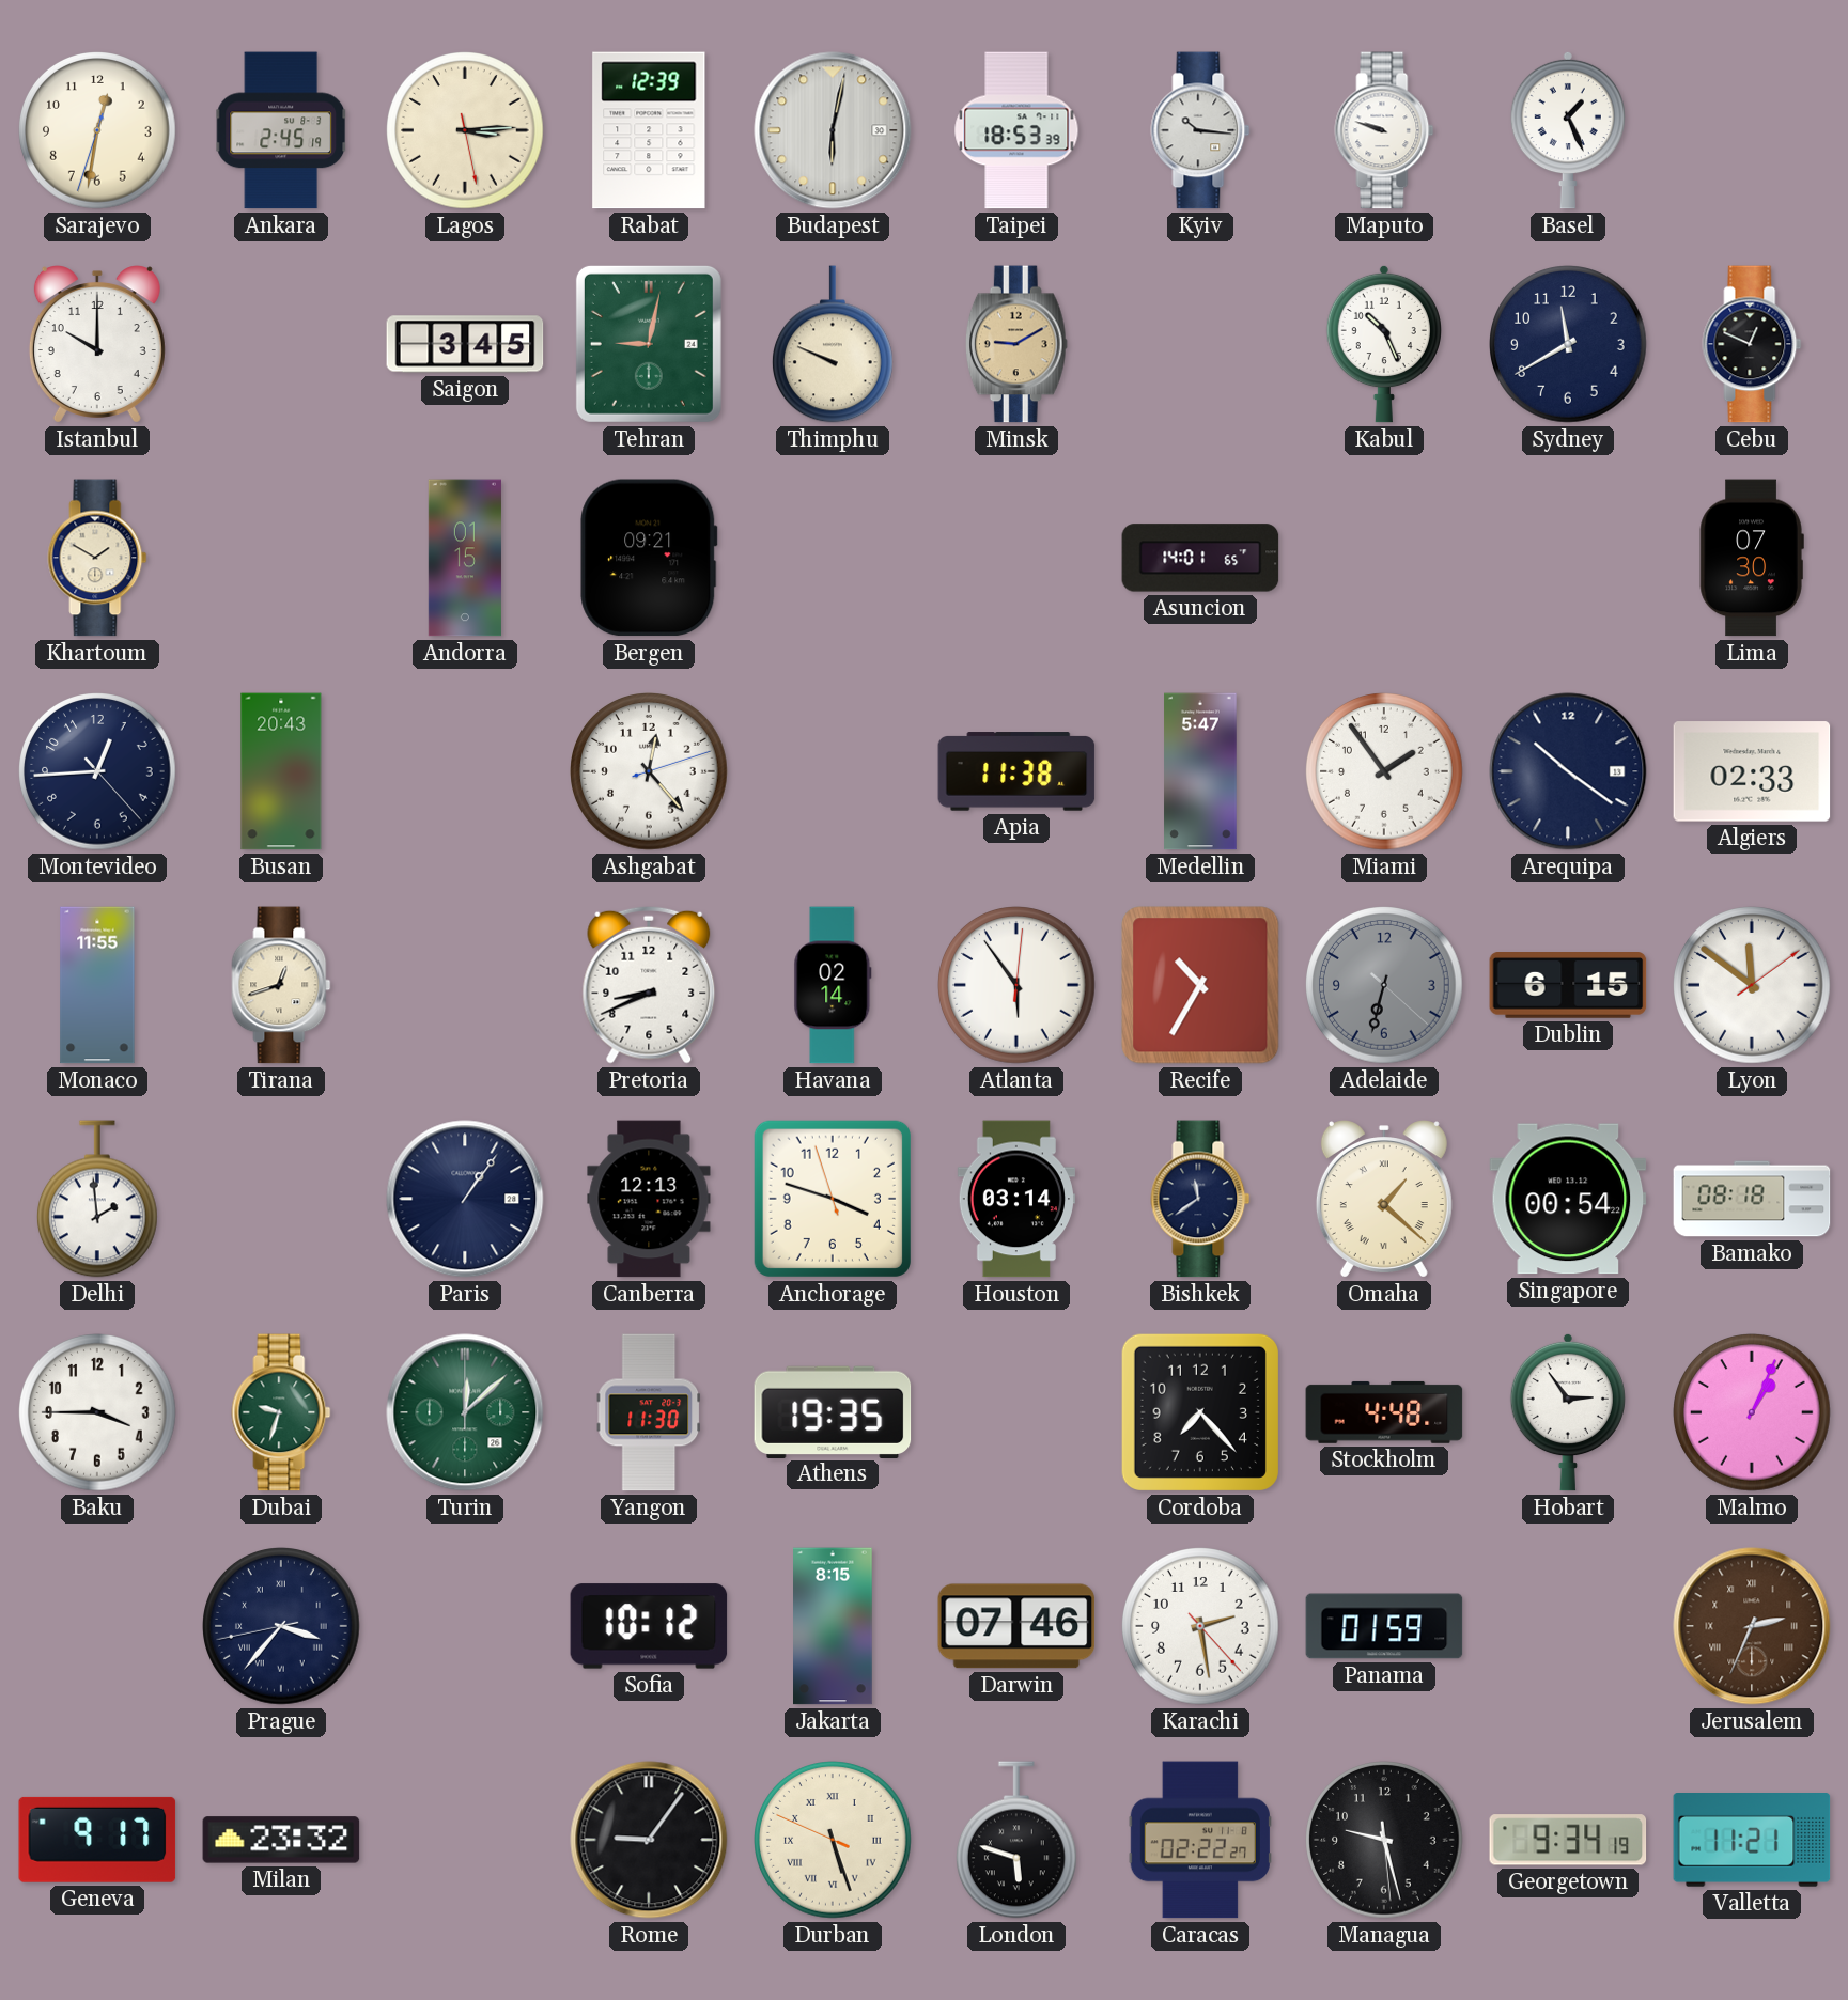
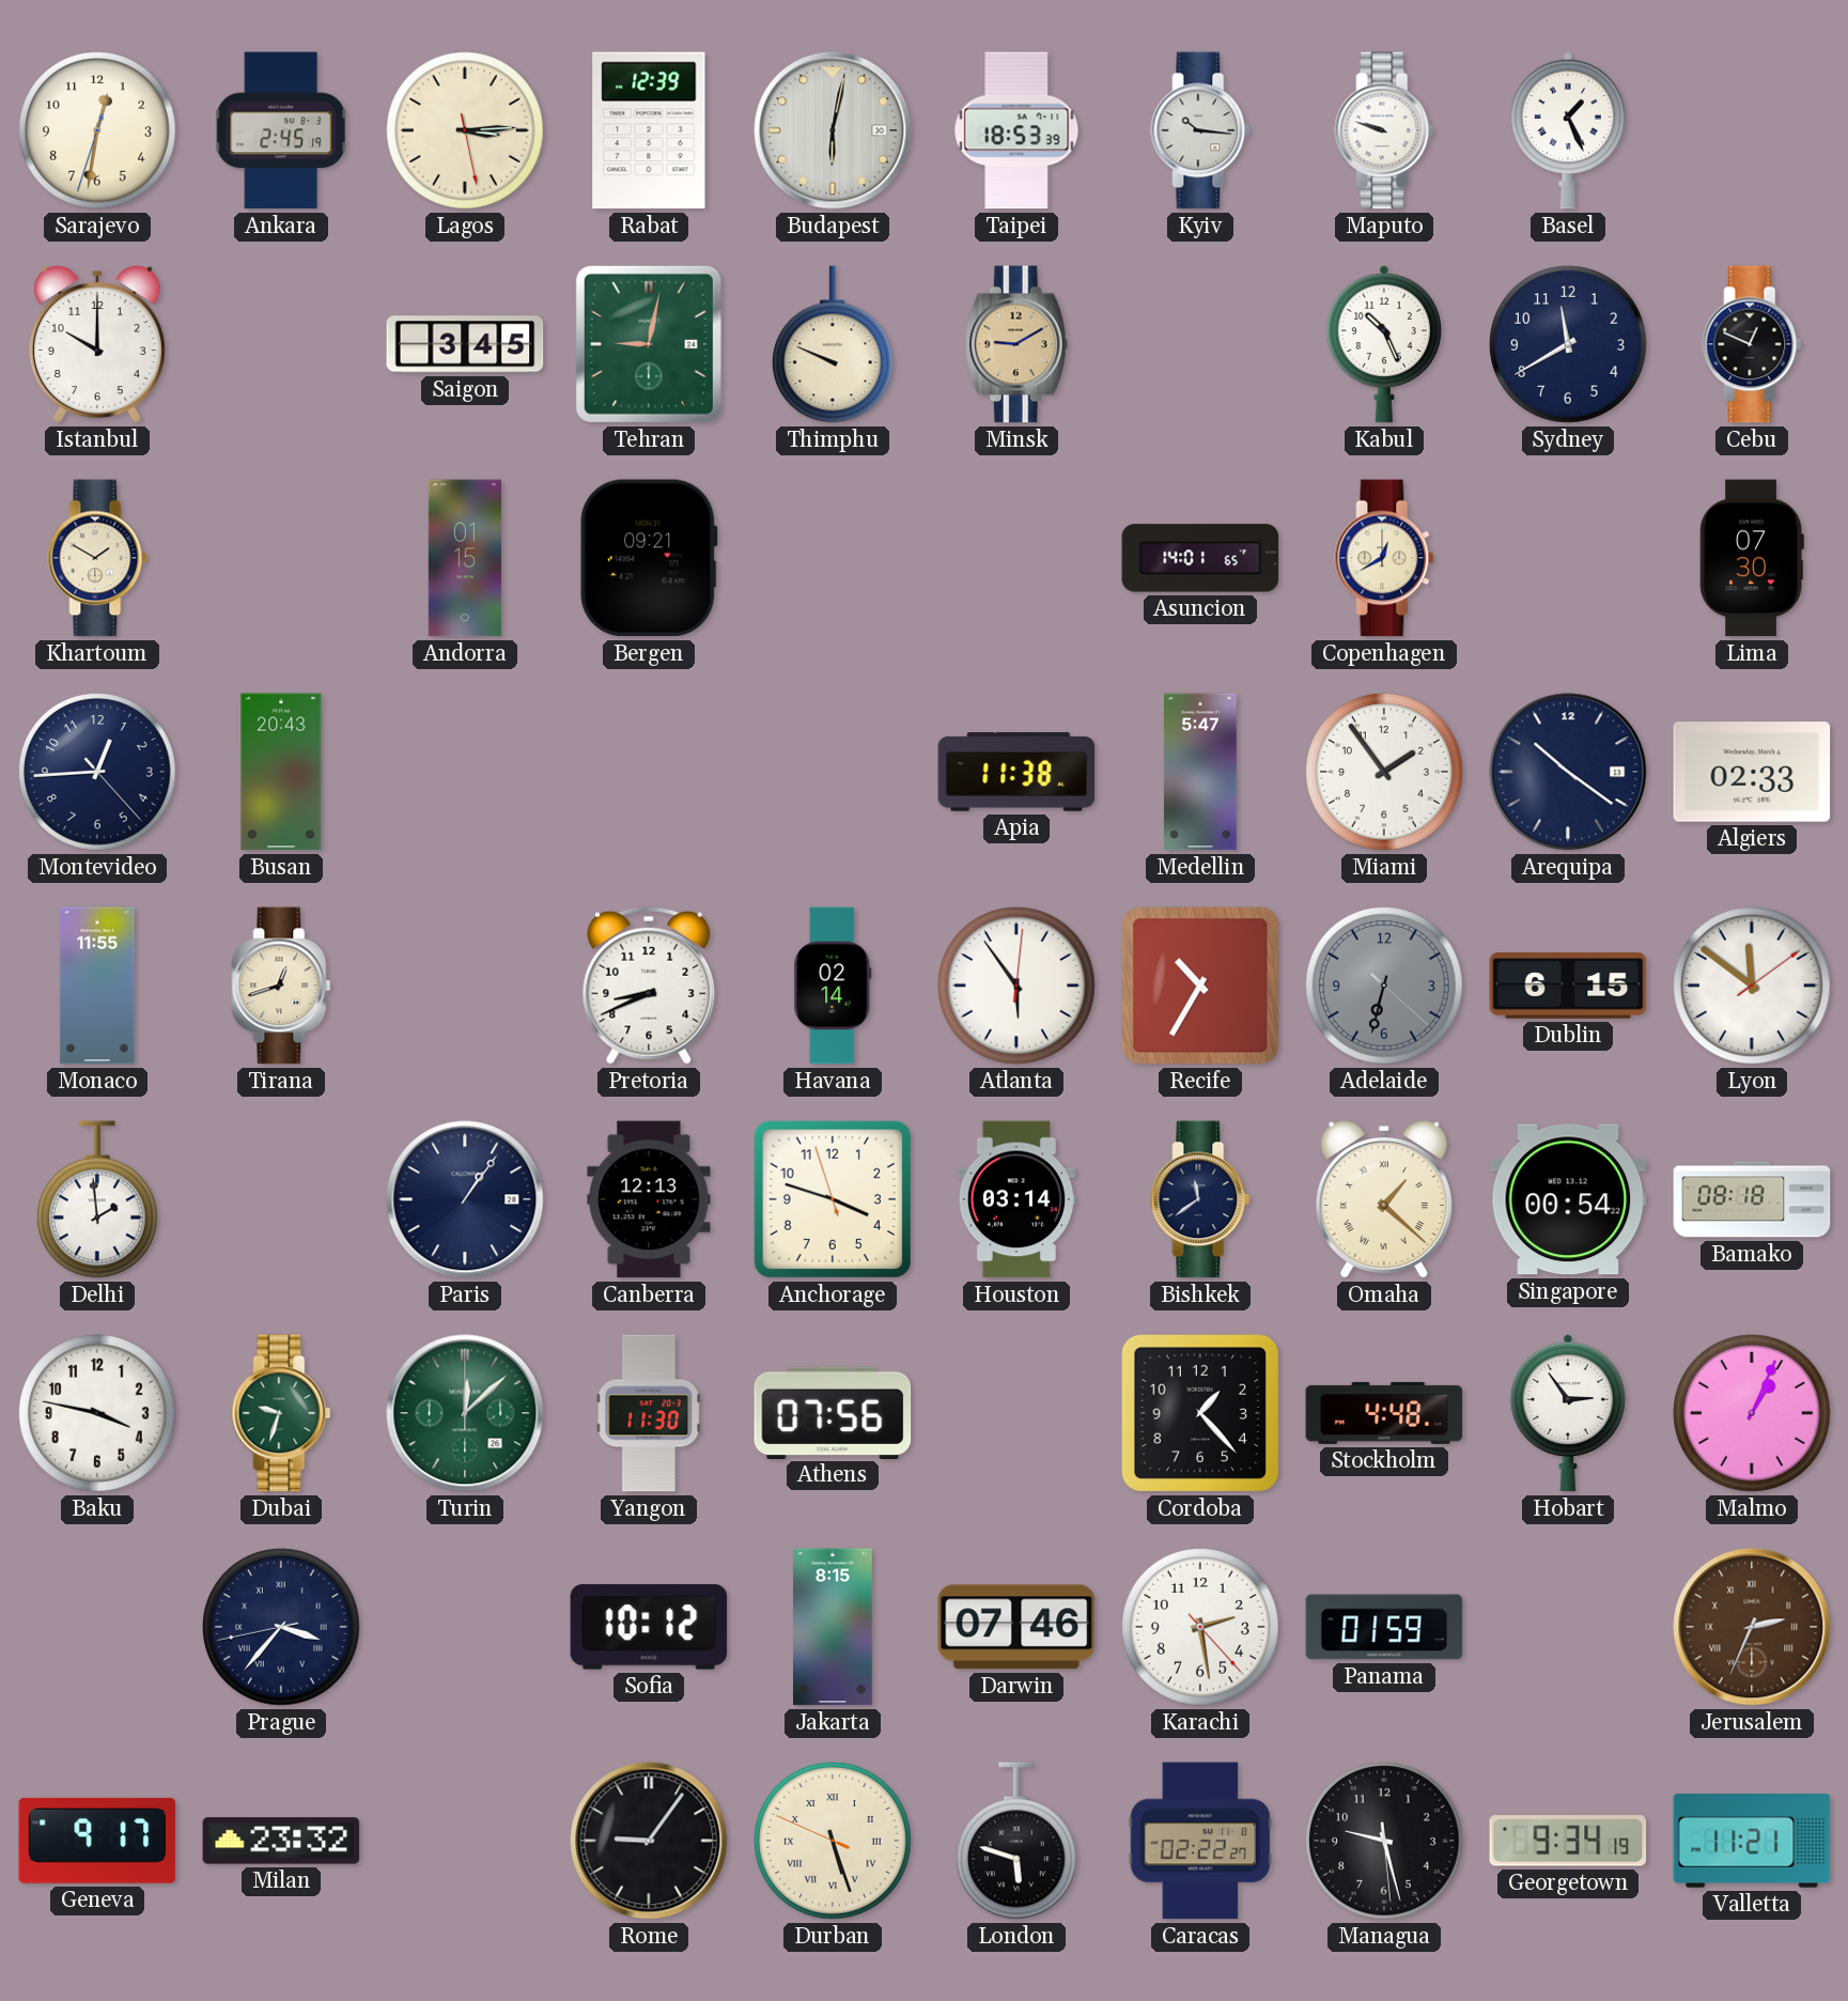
Copenhagen: none -> 12:40
Ashgabat: 12:23 -> none
Baku: 3:45 -> 3:47
Athens: 19:35 -> 07:56
Cordoba: 7:23 -> 1:23
